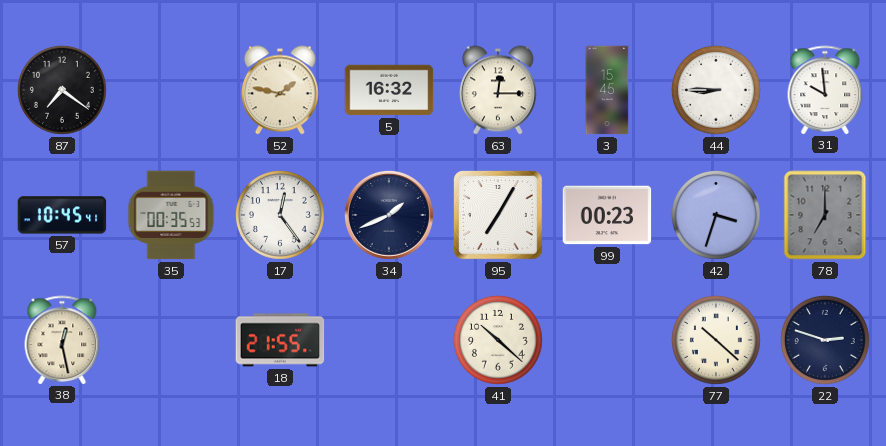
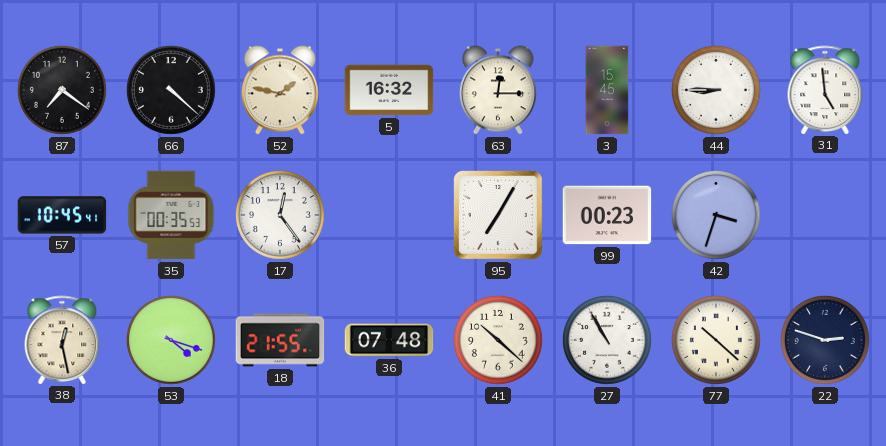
66: none -> 4:22
31: 9:59 -> 4:59
34: 1:41 -> none
78: 7:00 -> none
53: none -> 4:18
36: none -> 07:48
27: none -> 10:55
